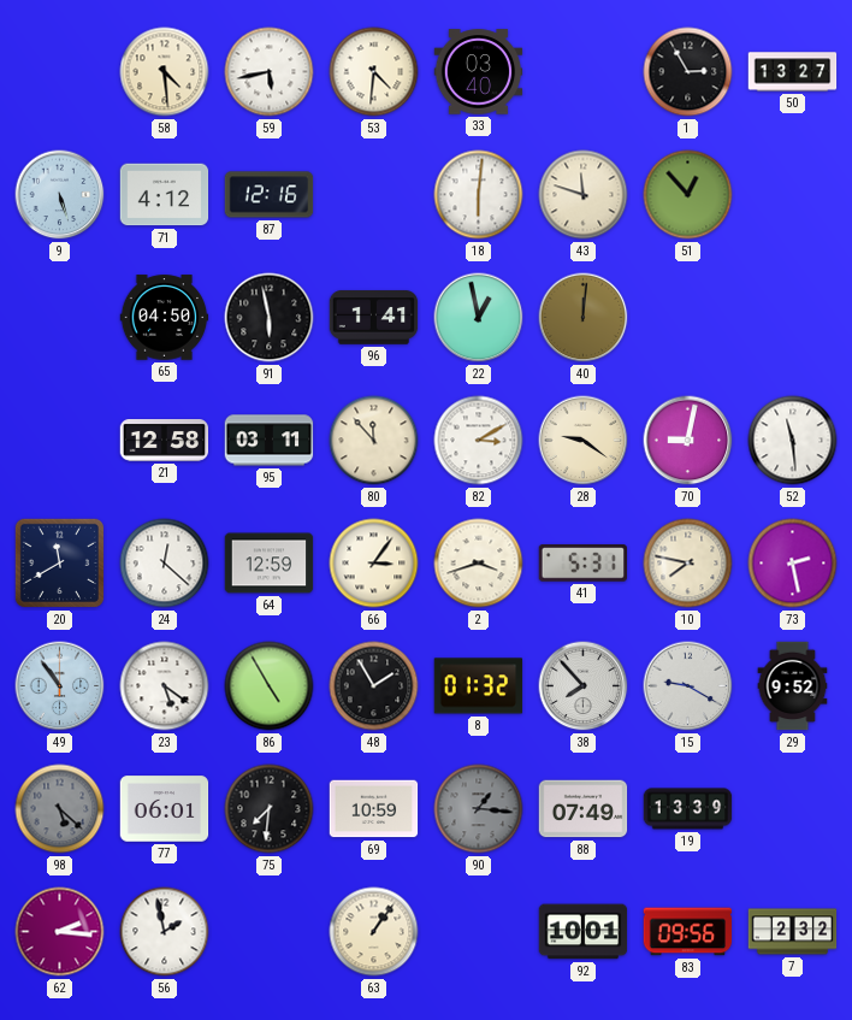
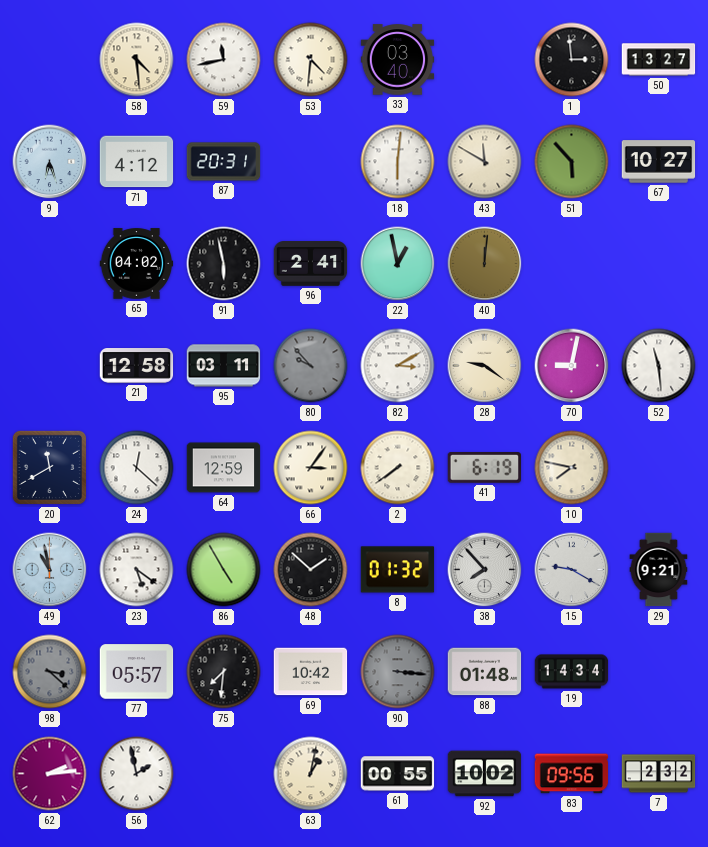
59: 5:43 -> 11:43
1: 2:55 -> 2:59
9: 5:27 -> 6:27
87: 12:16 -> 20:31
43: 11:48 -> 11:50
51: 12:53 -> 5:53
67: none -> 10:27
65: 04:50 -> 04:02
96: 1:41 -> 2:41
80: 11:53 -> 9:53
80 dial: cream -> grey
2: 3:42 -> 7:39
41: 5:31 -> 6:19
73: 2:28 -> none
49: 10:54 -> 10:58
48: 1:55 -> 1:52
29: 9:52 -> 9:21
98: 5:22 -> 3:22
77: 06:01 -> 05:57
69: 10:59 -> 10:42
90: 1:16 -> 3:16
88: 07:49 -> 01:48
19: 13:39 -> 14:34
62: 2:16 -> 2:14
63: 1:06 -> 1:02
61: none -> 00:55
92: 10:01 -> 10:02
